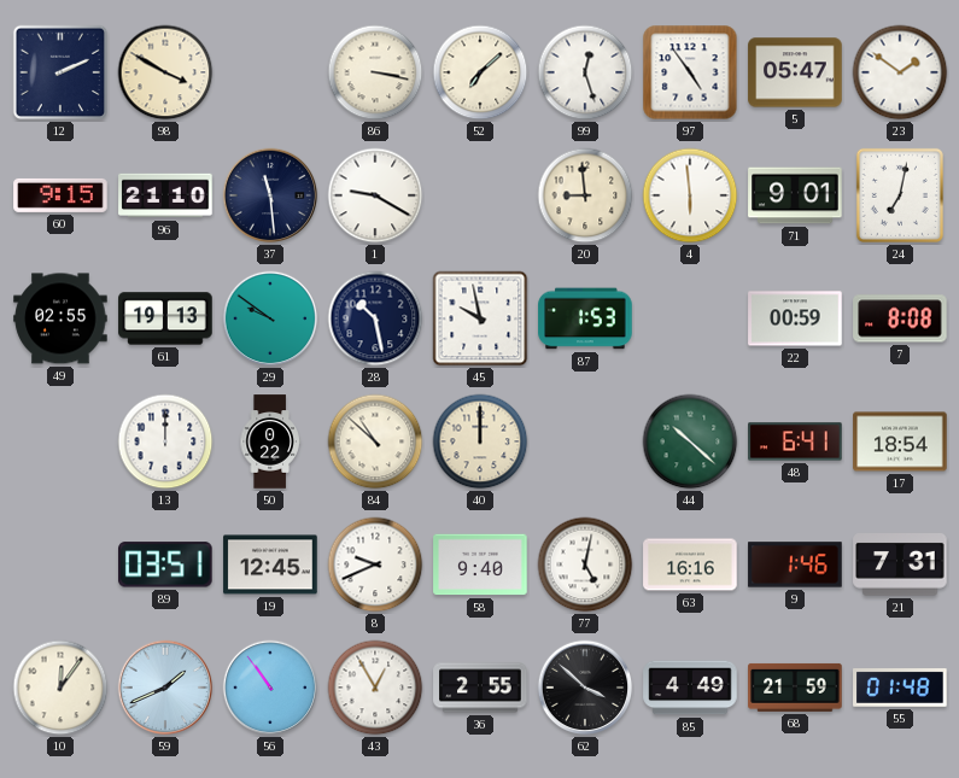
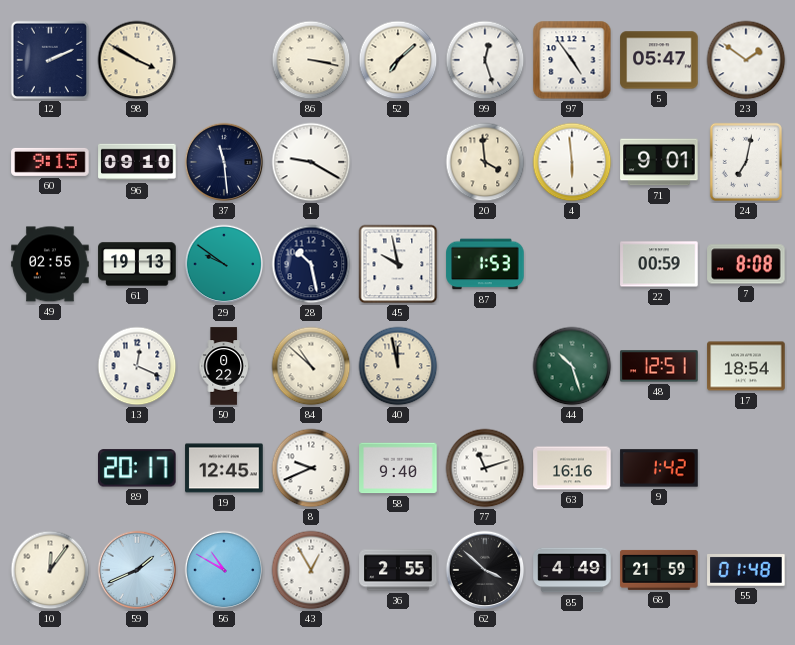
96: 21:10 -> 09:10
20: 8:59 -> 3:59
13: 12:00 -> 12:19
40: 12:00 -> 11:58
44: 10:22 -> 10:27
48: 6:41 -> 12:51
89: 03:51 -> 20:17
77: 5:02 -> 11:12
9: 1:46 -> 1:42
21: 7:31 -> none
56: 10:54 -> 10:50
